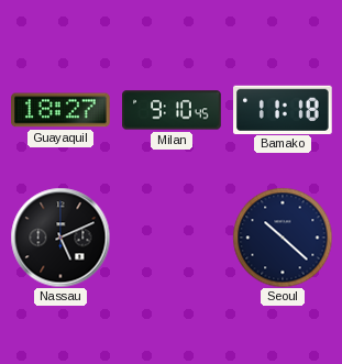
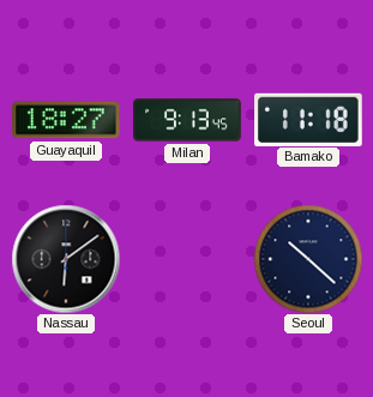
Milan: 9:10 -> 9:13
Nassau: 5:11 -> 6:09
